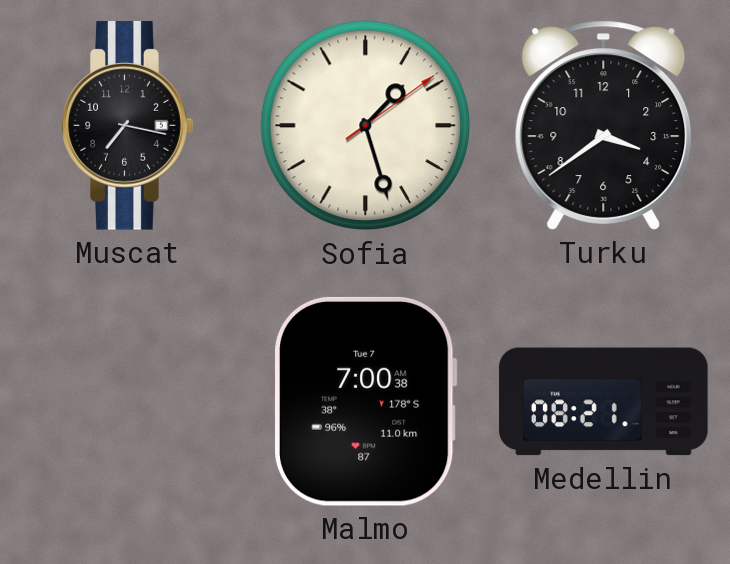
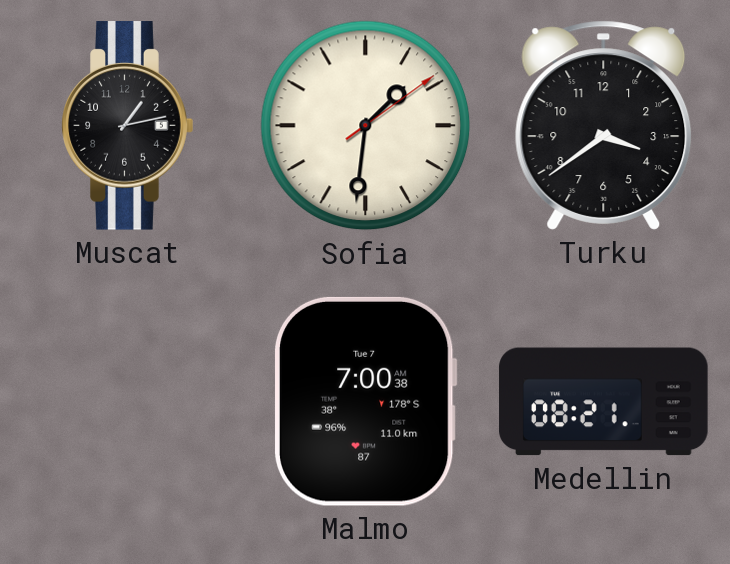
Muscat: 7:17 -> 1:13
Sofia: 1:27 -> 1:31
